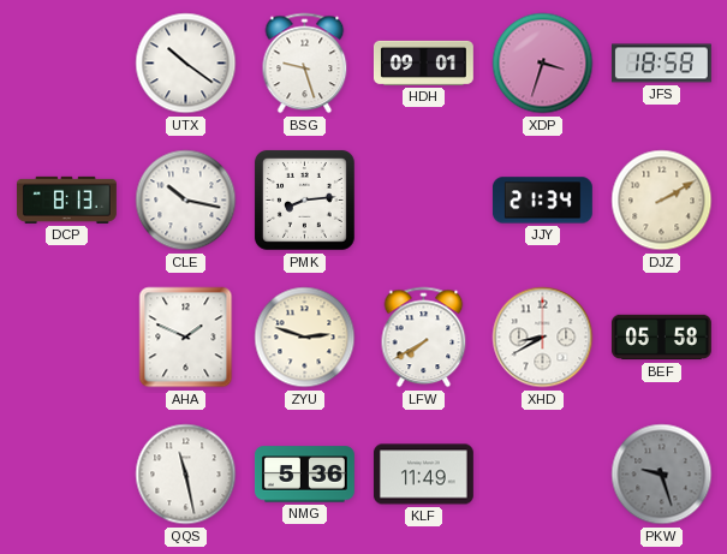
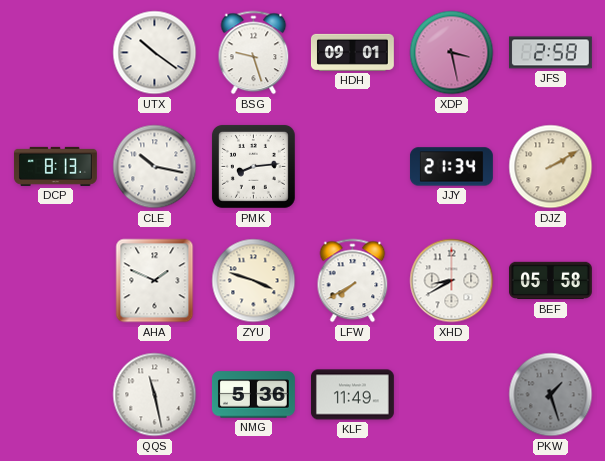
XDP: 3:33 -> 3:28
JFS: 18:58 -> 2:58
ZYU: 2:48 -> 3:48
PKW: 9:27 -> 1:27
